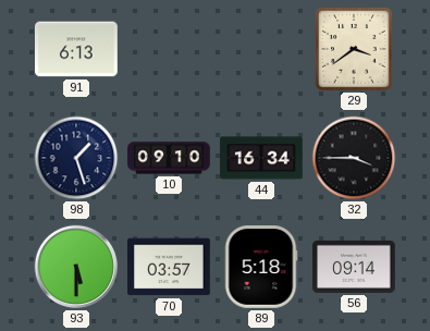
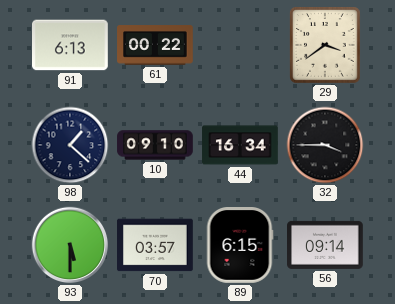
61: none -> 00:22
98: 1:27 -> 1:22
89: 5:18 -> 6:15
